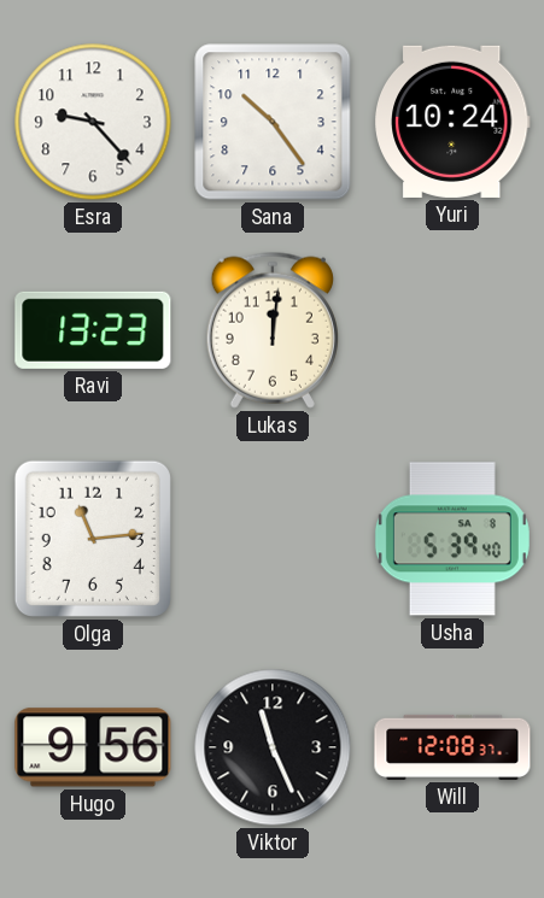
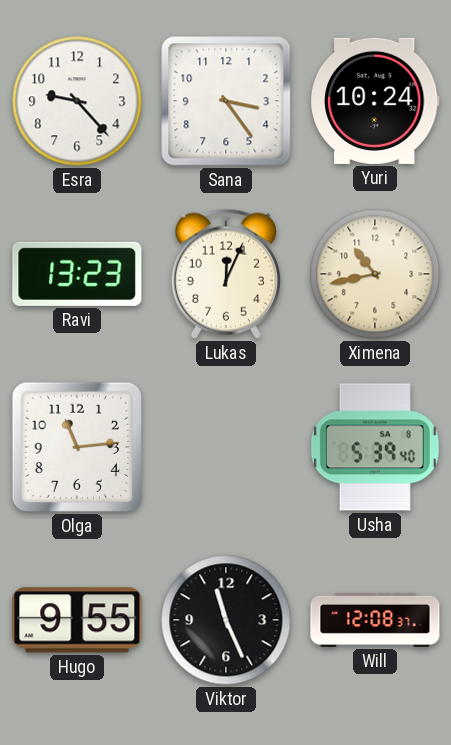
Sana: 10:24 -> 3:24
Lukas: 12:01 -> 12:04
Ximena: none -> 10:43
Hugo: 9:56 -> 9:55
